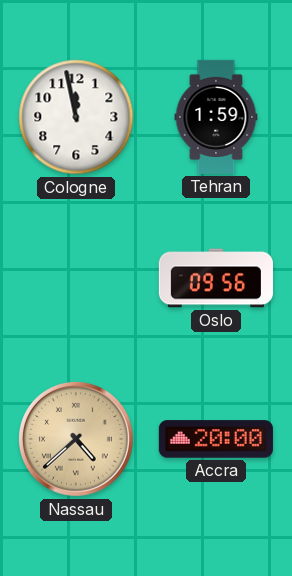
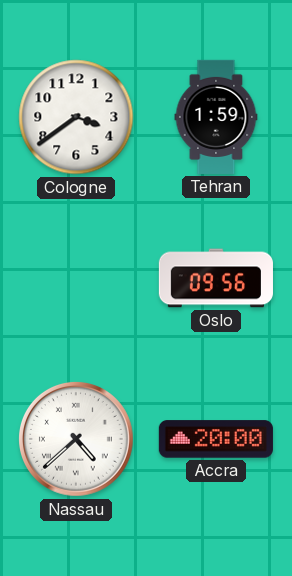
Cologne: 11:58 -> 3:39
Nassau dial: champagne -> white
